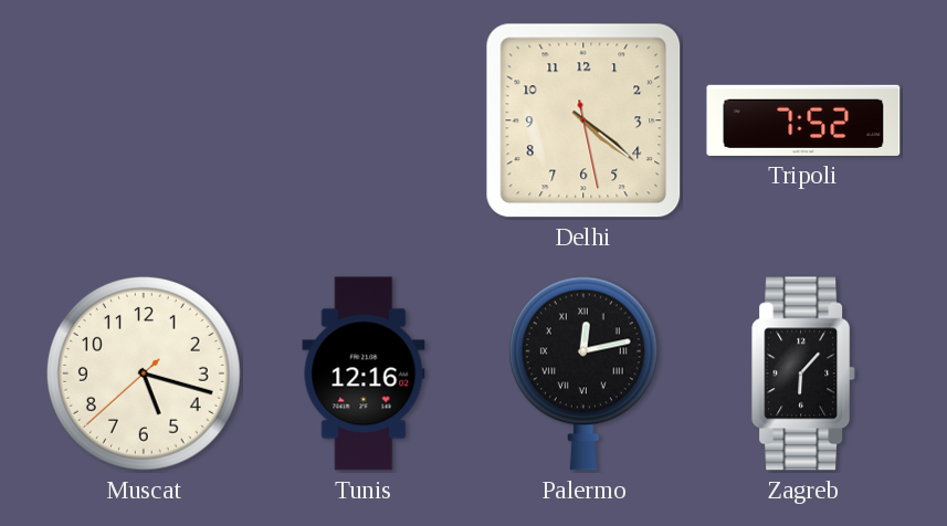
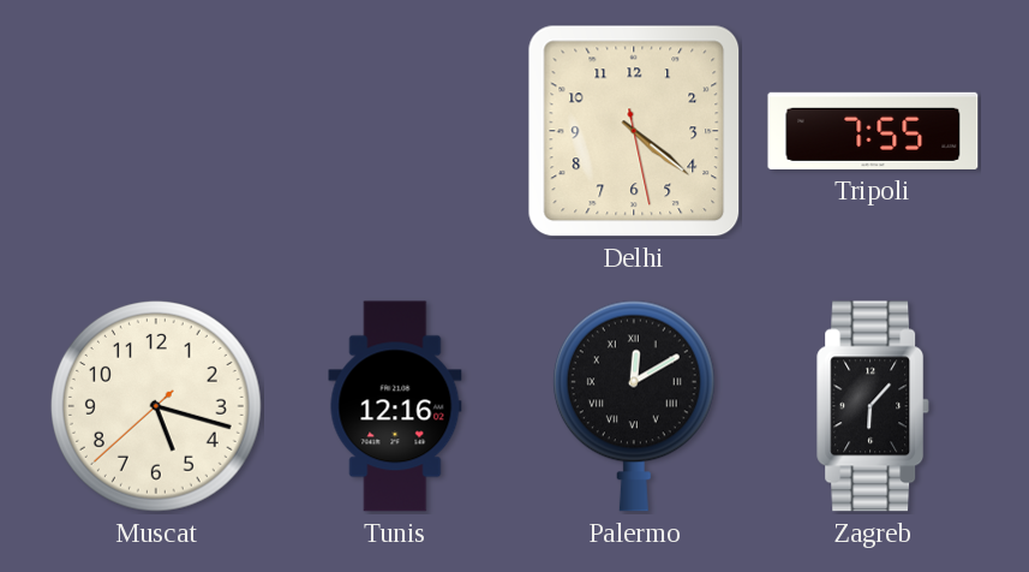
Tripoli: 7:52 -> 7:55
Palermo: 12:13 -> 12:10
